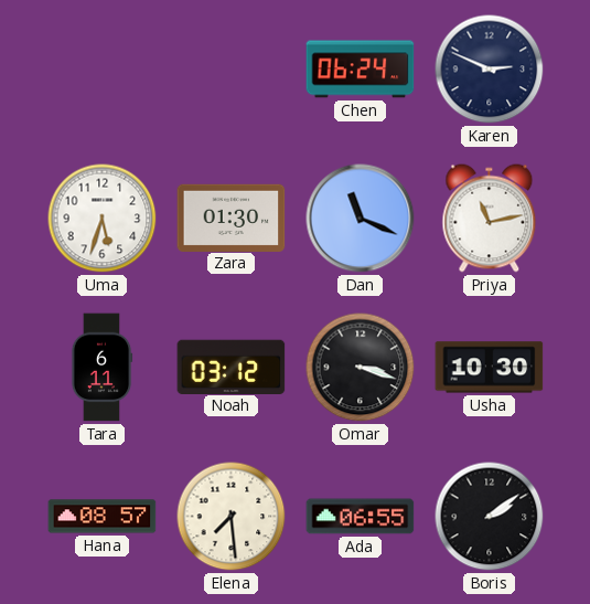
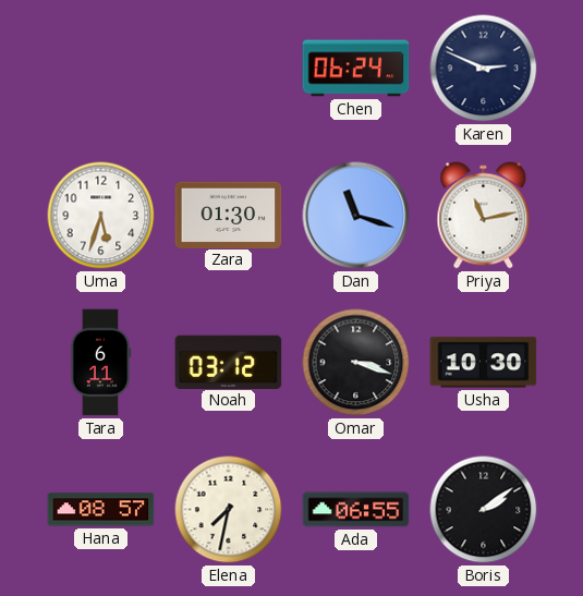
Dan: 11:19 -> 11:18
Elena: 7:29 -> 7:32
